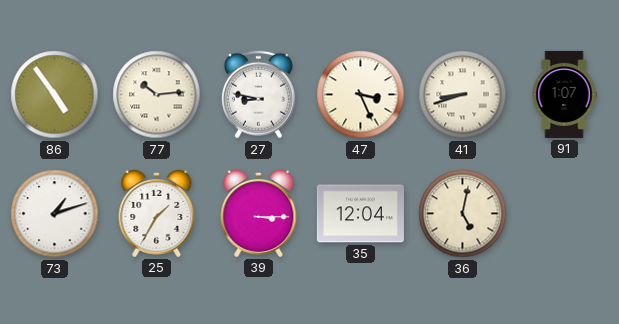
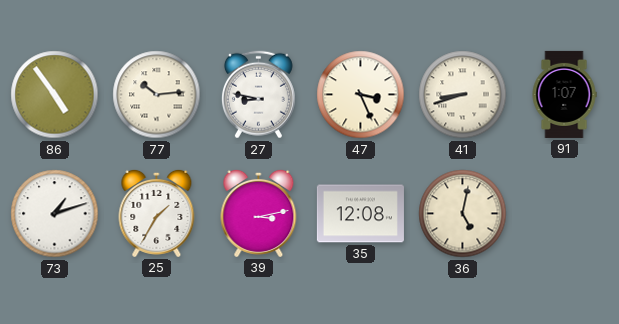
39: 3:15 -> 3:13
35: 12:04 -> 12:08
